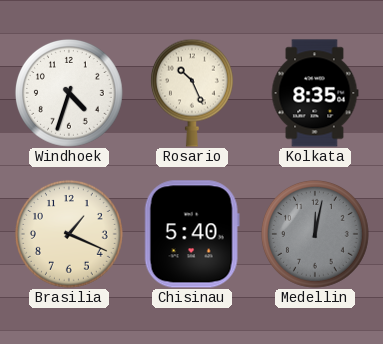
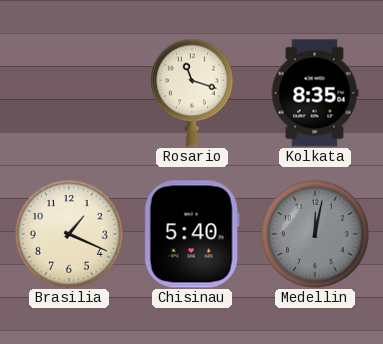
Windhoek: 4:33 -> none
Rosario: 10:26 -> 11:18
